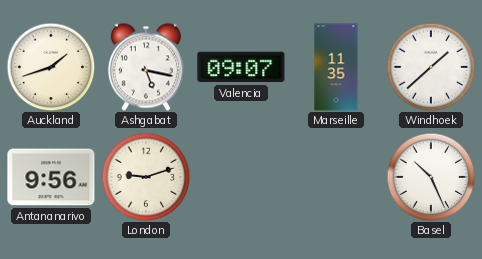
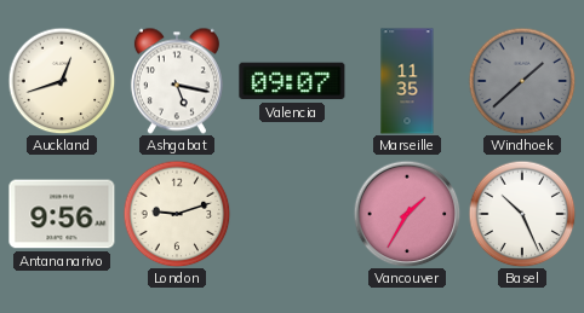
Auckland: 1:42 -> 12:42
Windhoek dial: white -> grey
Vancouver: none -> 1:35
